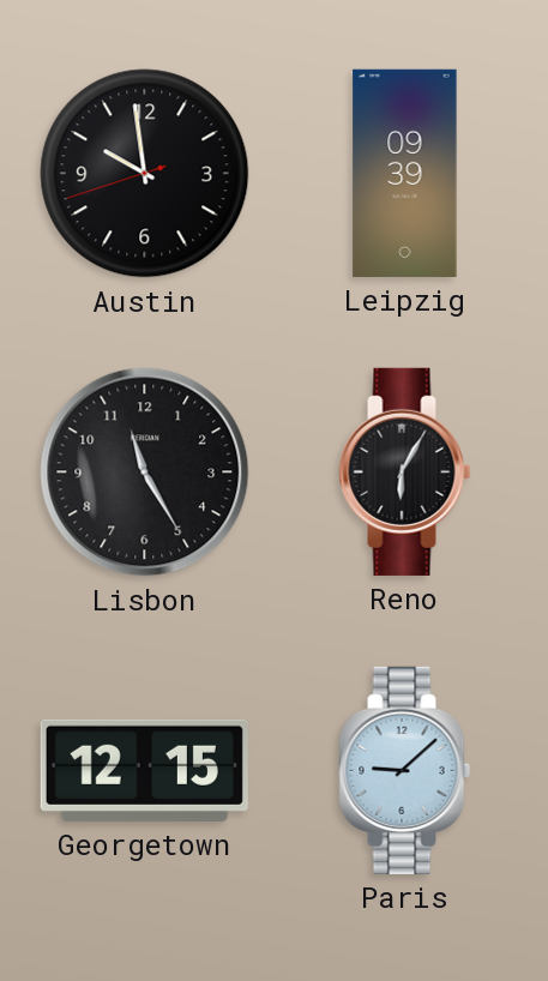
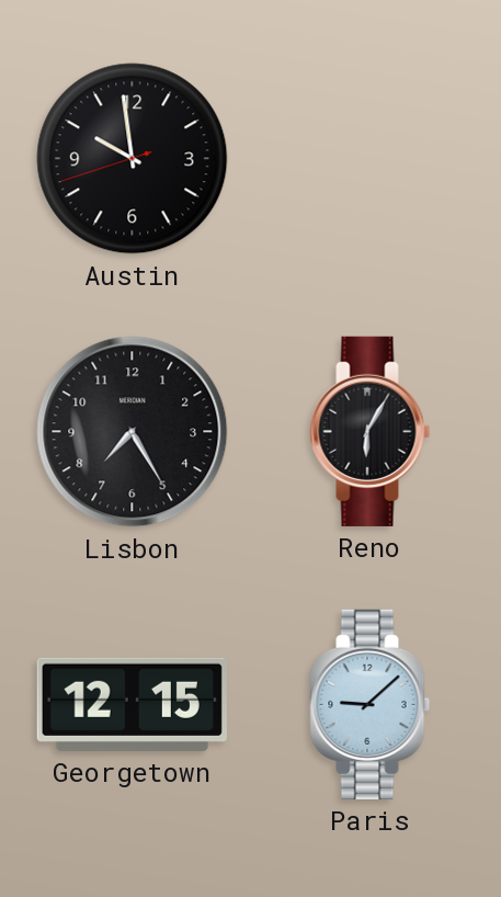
Leipzig: 09:39 -> none
Lisbon: 11:25 -> 7:25
